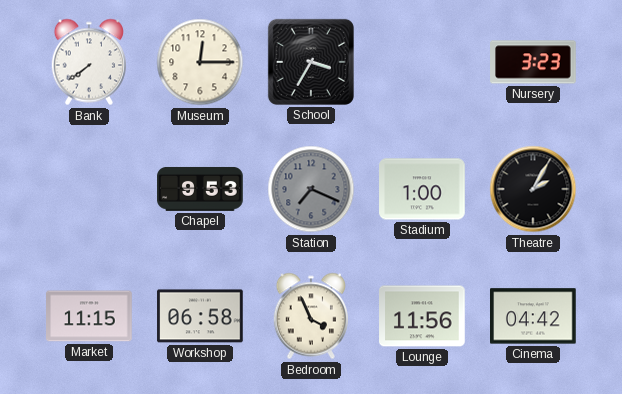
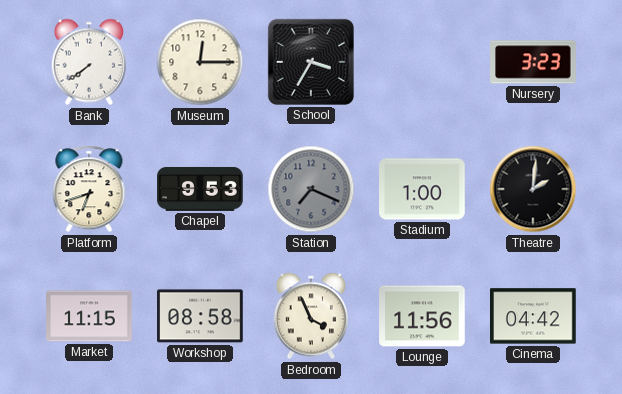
Platform: none -> 6:42
Theatre: 2:05 -> 2:01
Workshop: 06:58 -> 08:58
